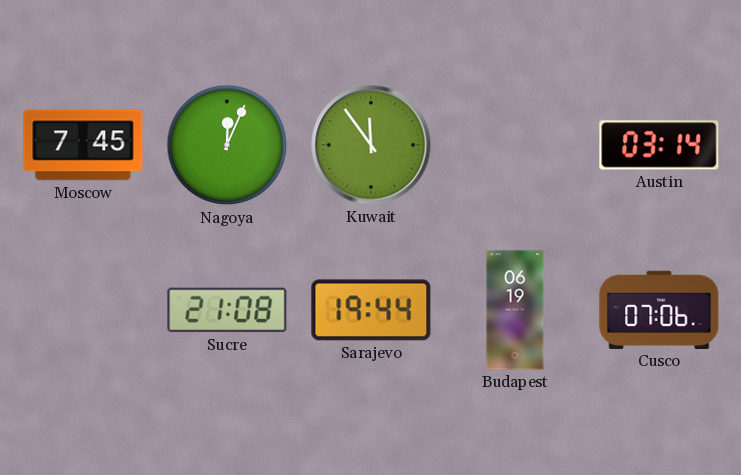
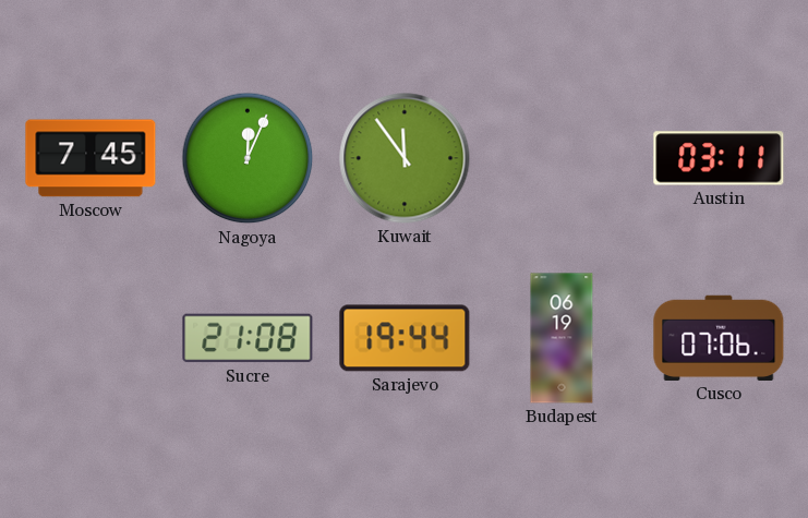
Austin: 03:14 -> 03:11
